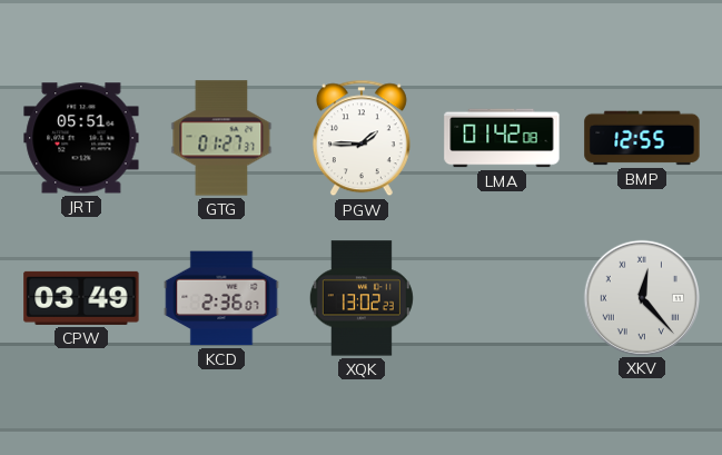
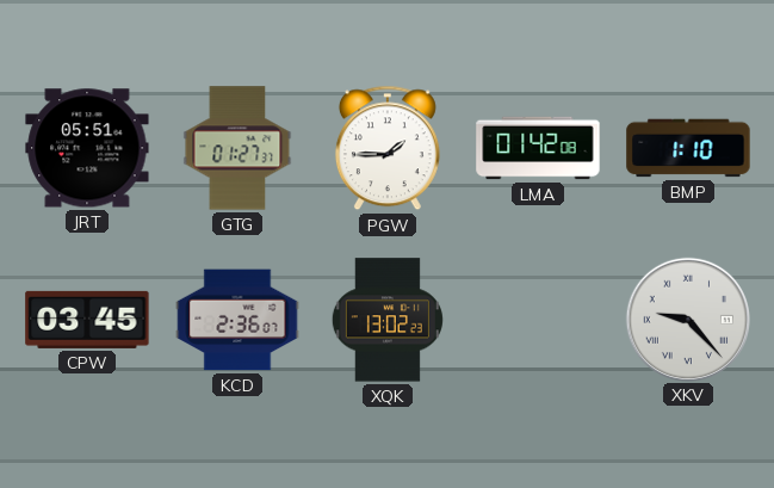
BMP: 12:55 -> 1:10
CPW: 03:49 -> 03:45
XKV: 12:23 -> 9:23
